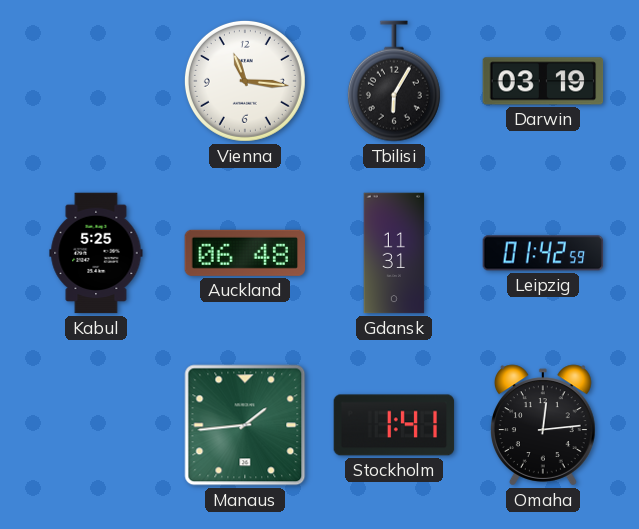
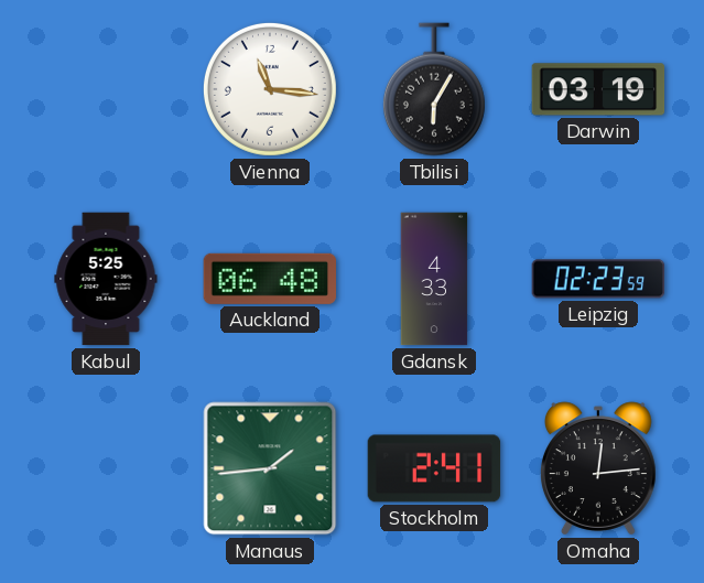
Gdansk: 11:31 -> 4:33
Leipzig: 01:42 -> 02:23
Stockholm: 1:41 -> 2:41
